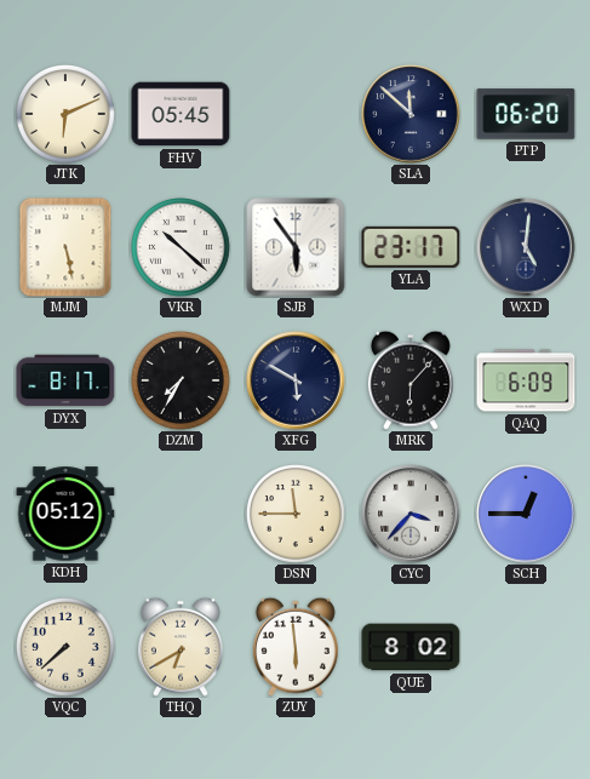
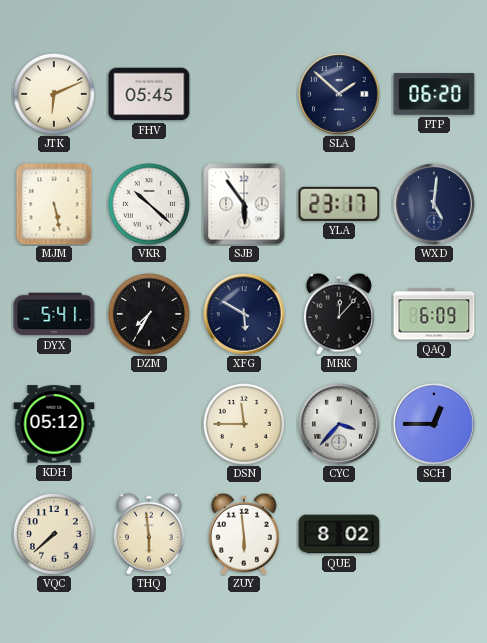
SLA: 11:52 -> 1:52
DYX: 8:17 -> 5:41
MRK: 6:07 -> 12:07
THQ: 6:40 -> 5:59
